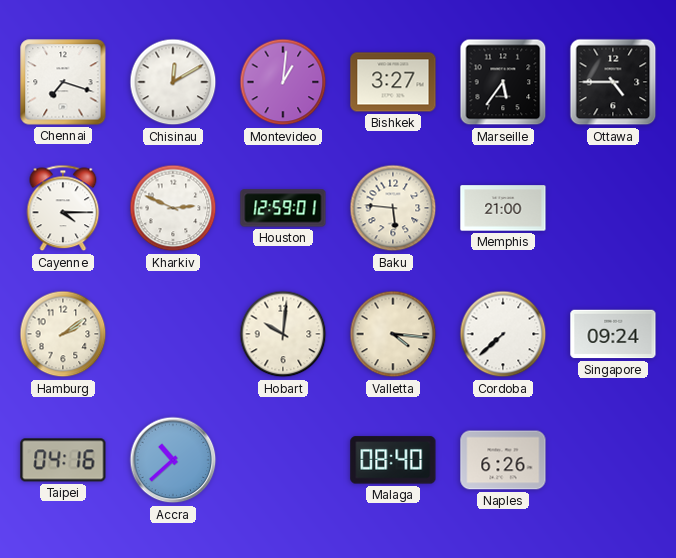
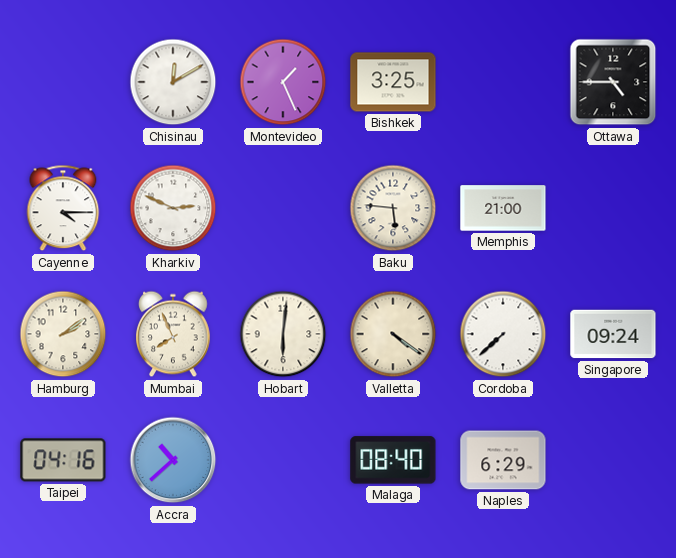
Chennai: 7:18 -> none
Montevideo: 1:01 -> 1:26
Bishkek: 3:27 -> 3:25
Marseille: 5:36 -> none
Houston: 12:59 -> none
Mumbai: none -> 7:56
Hobart: 10:01 -> 6:01
Valletta: 4:16 -> 4:21
Naples: 6:26 -> 6:29
